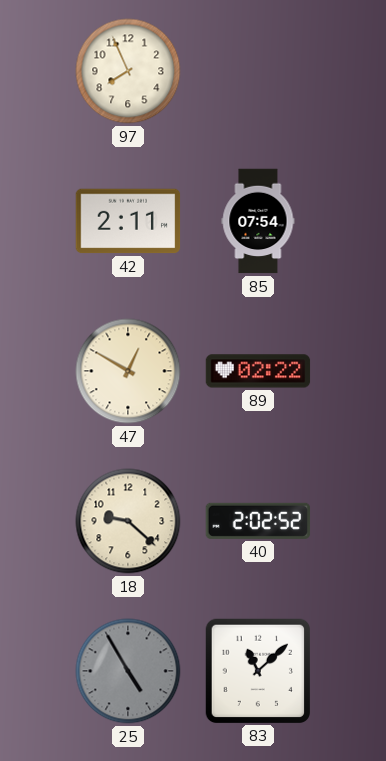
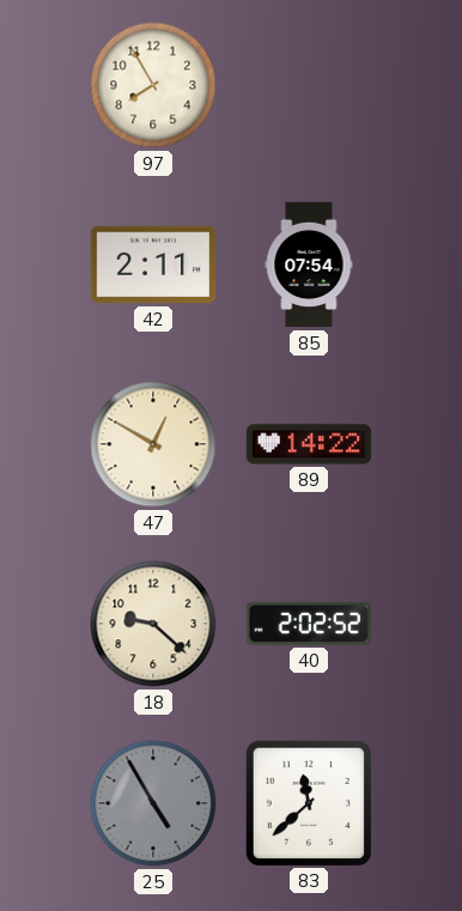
97: 7:56 -> 7:55
89: 02:22 -> 14:22
83: 11:08 -> 11:38
